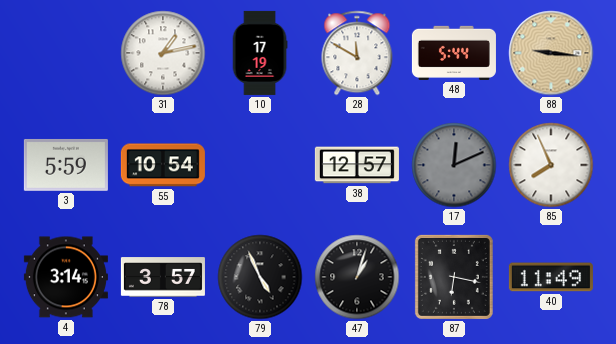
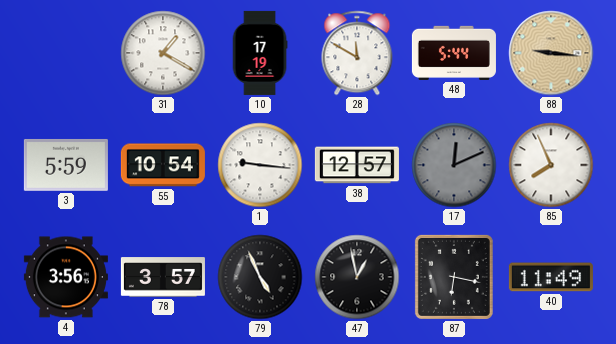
31: 1:13 -> 1:20
1: none -> 9:16
4: 3:14 -> 3:56
47: 1:03 -> 12:58
